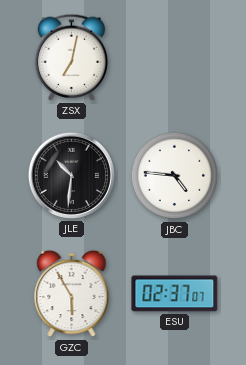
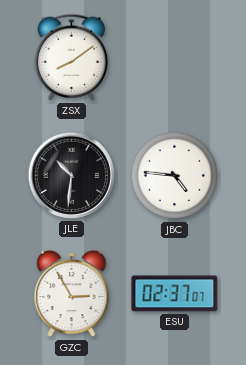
ZSX: 7:02 -> 8:09
GZC: 5:55 -> 2:55
